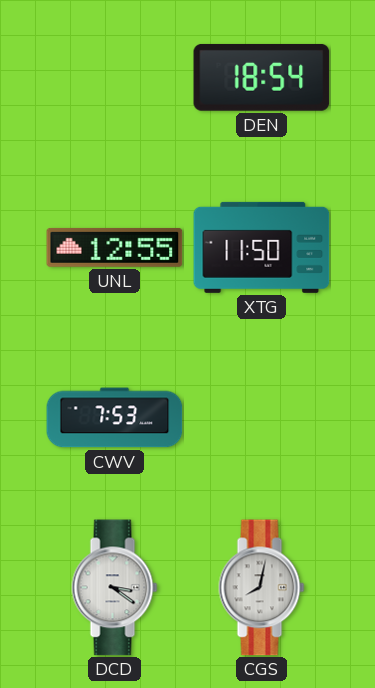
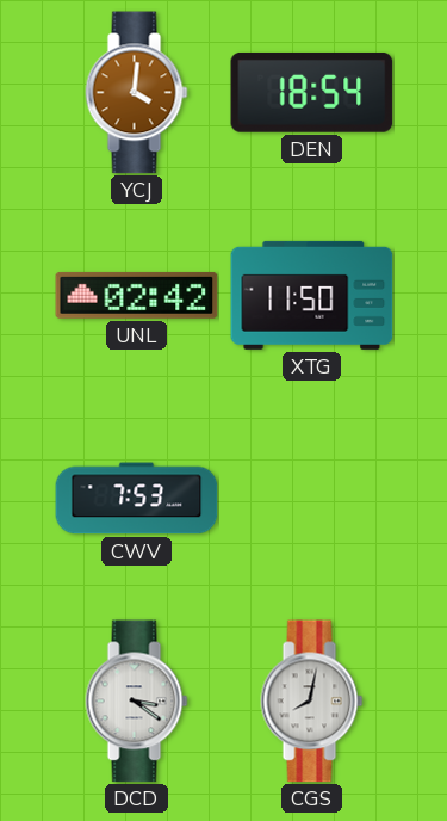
YCJ: none -> 4:01
UNL: 12:55 -> 02:42
